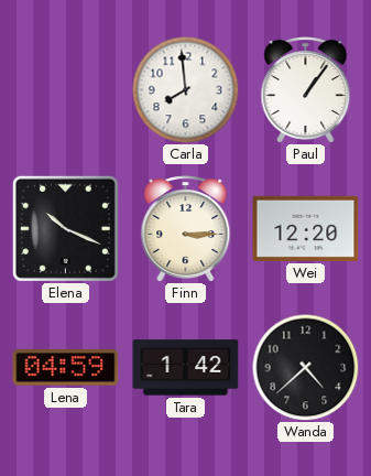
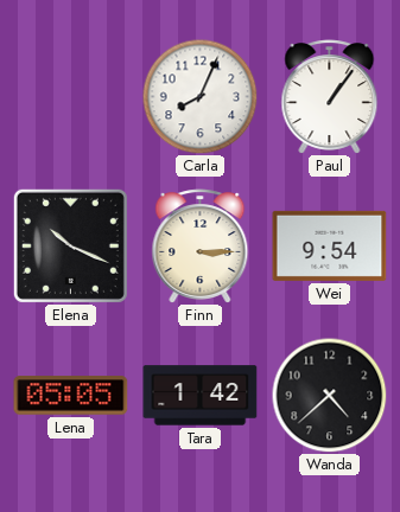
Carla: 7:59 -> 8:04
Wei: 12:20 -> 9:54
Lena: 04:59 -> 05:05
